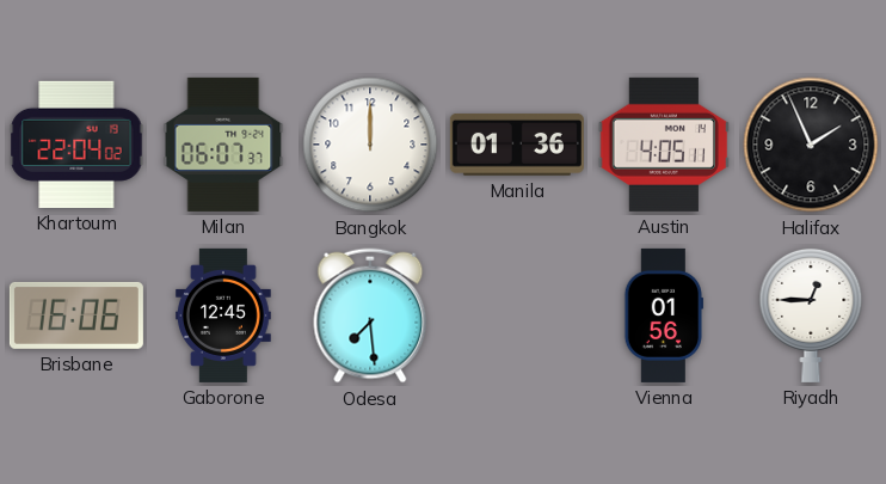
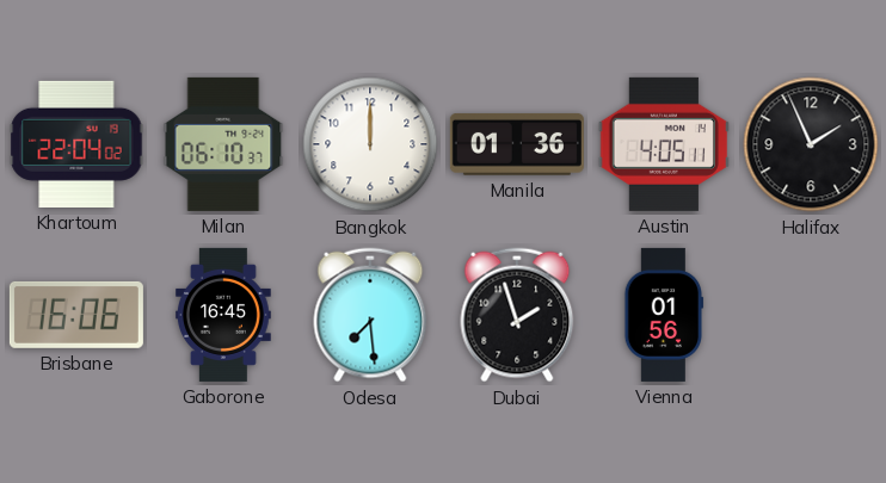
Milan: 06:07 -> 06:10
Gaborone: 12:45 -> 16:45
Dubai: none -> 1:57
Riyadh: 12:45 -> none
